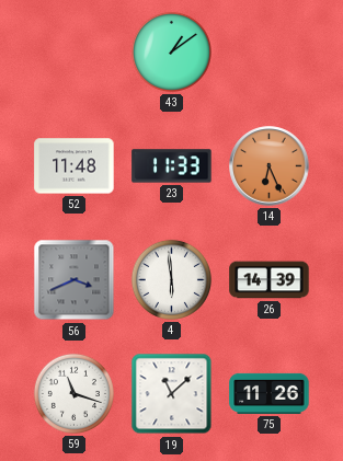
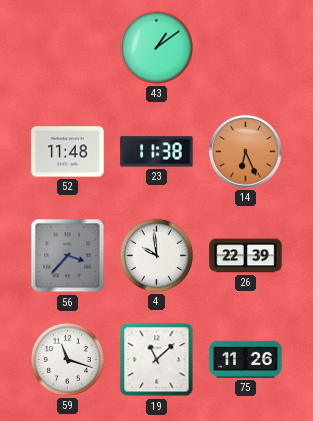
23: 11:33 -> 11:38
56: 3:41 -> 3:37
4: 5:59 -> 9:59
26: 14:39 -> 22:39
